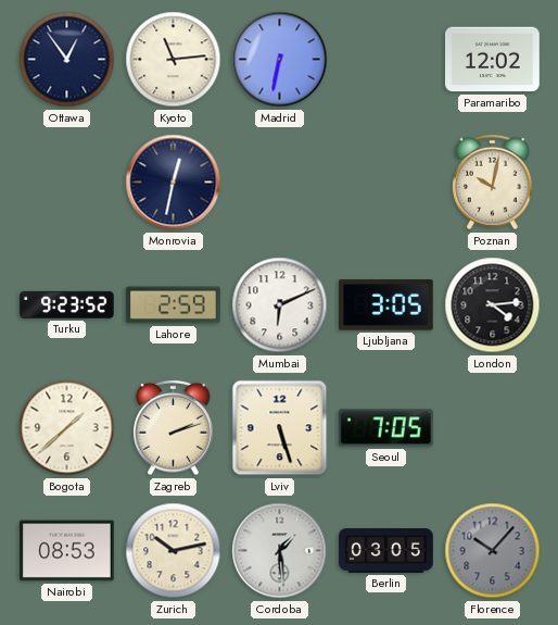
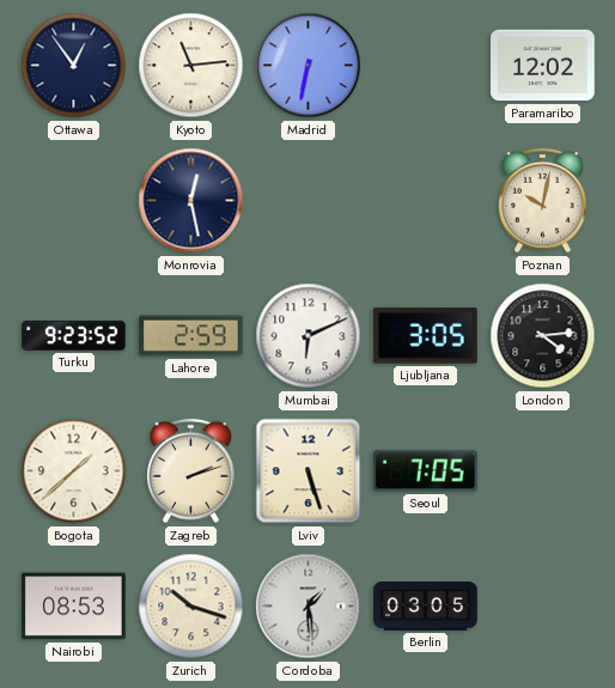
Monrovia: 12:32 -> 12:28
Zurich: 10:13 -> 10:18
Florence: 10:07 -> none
